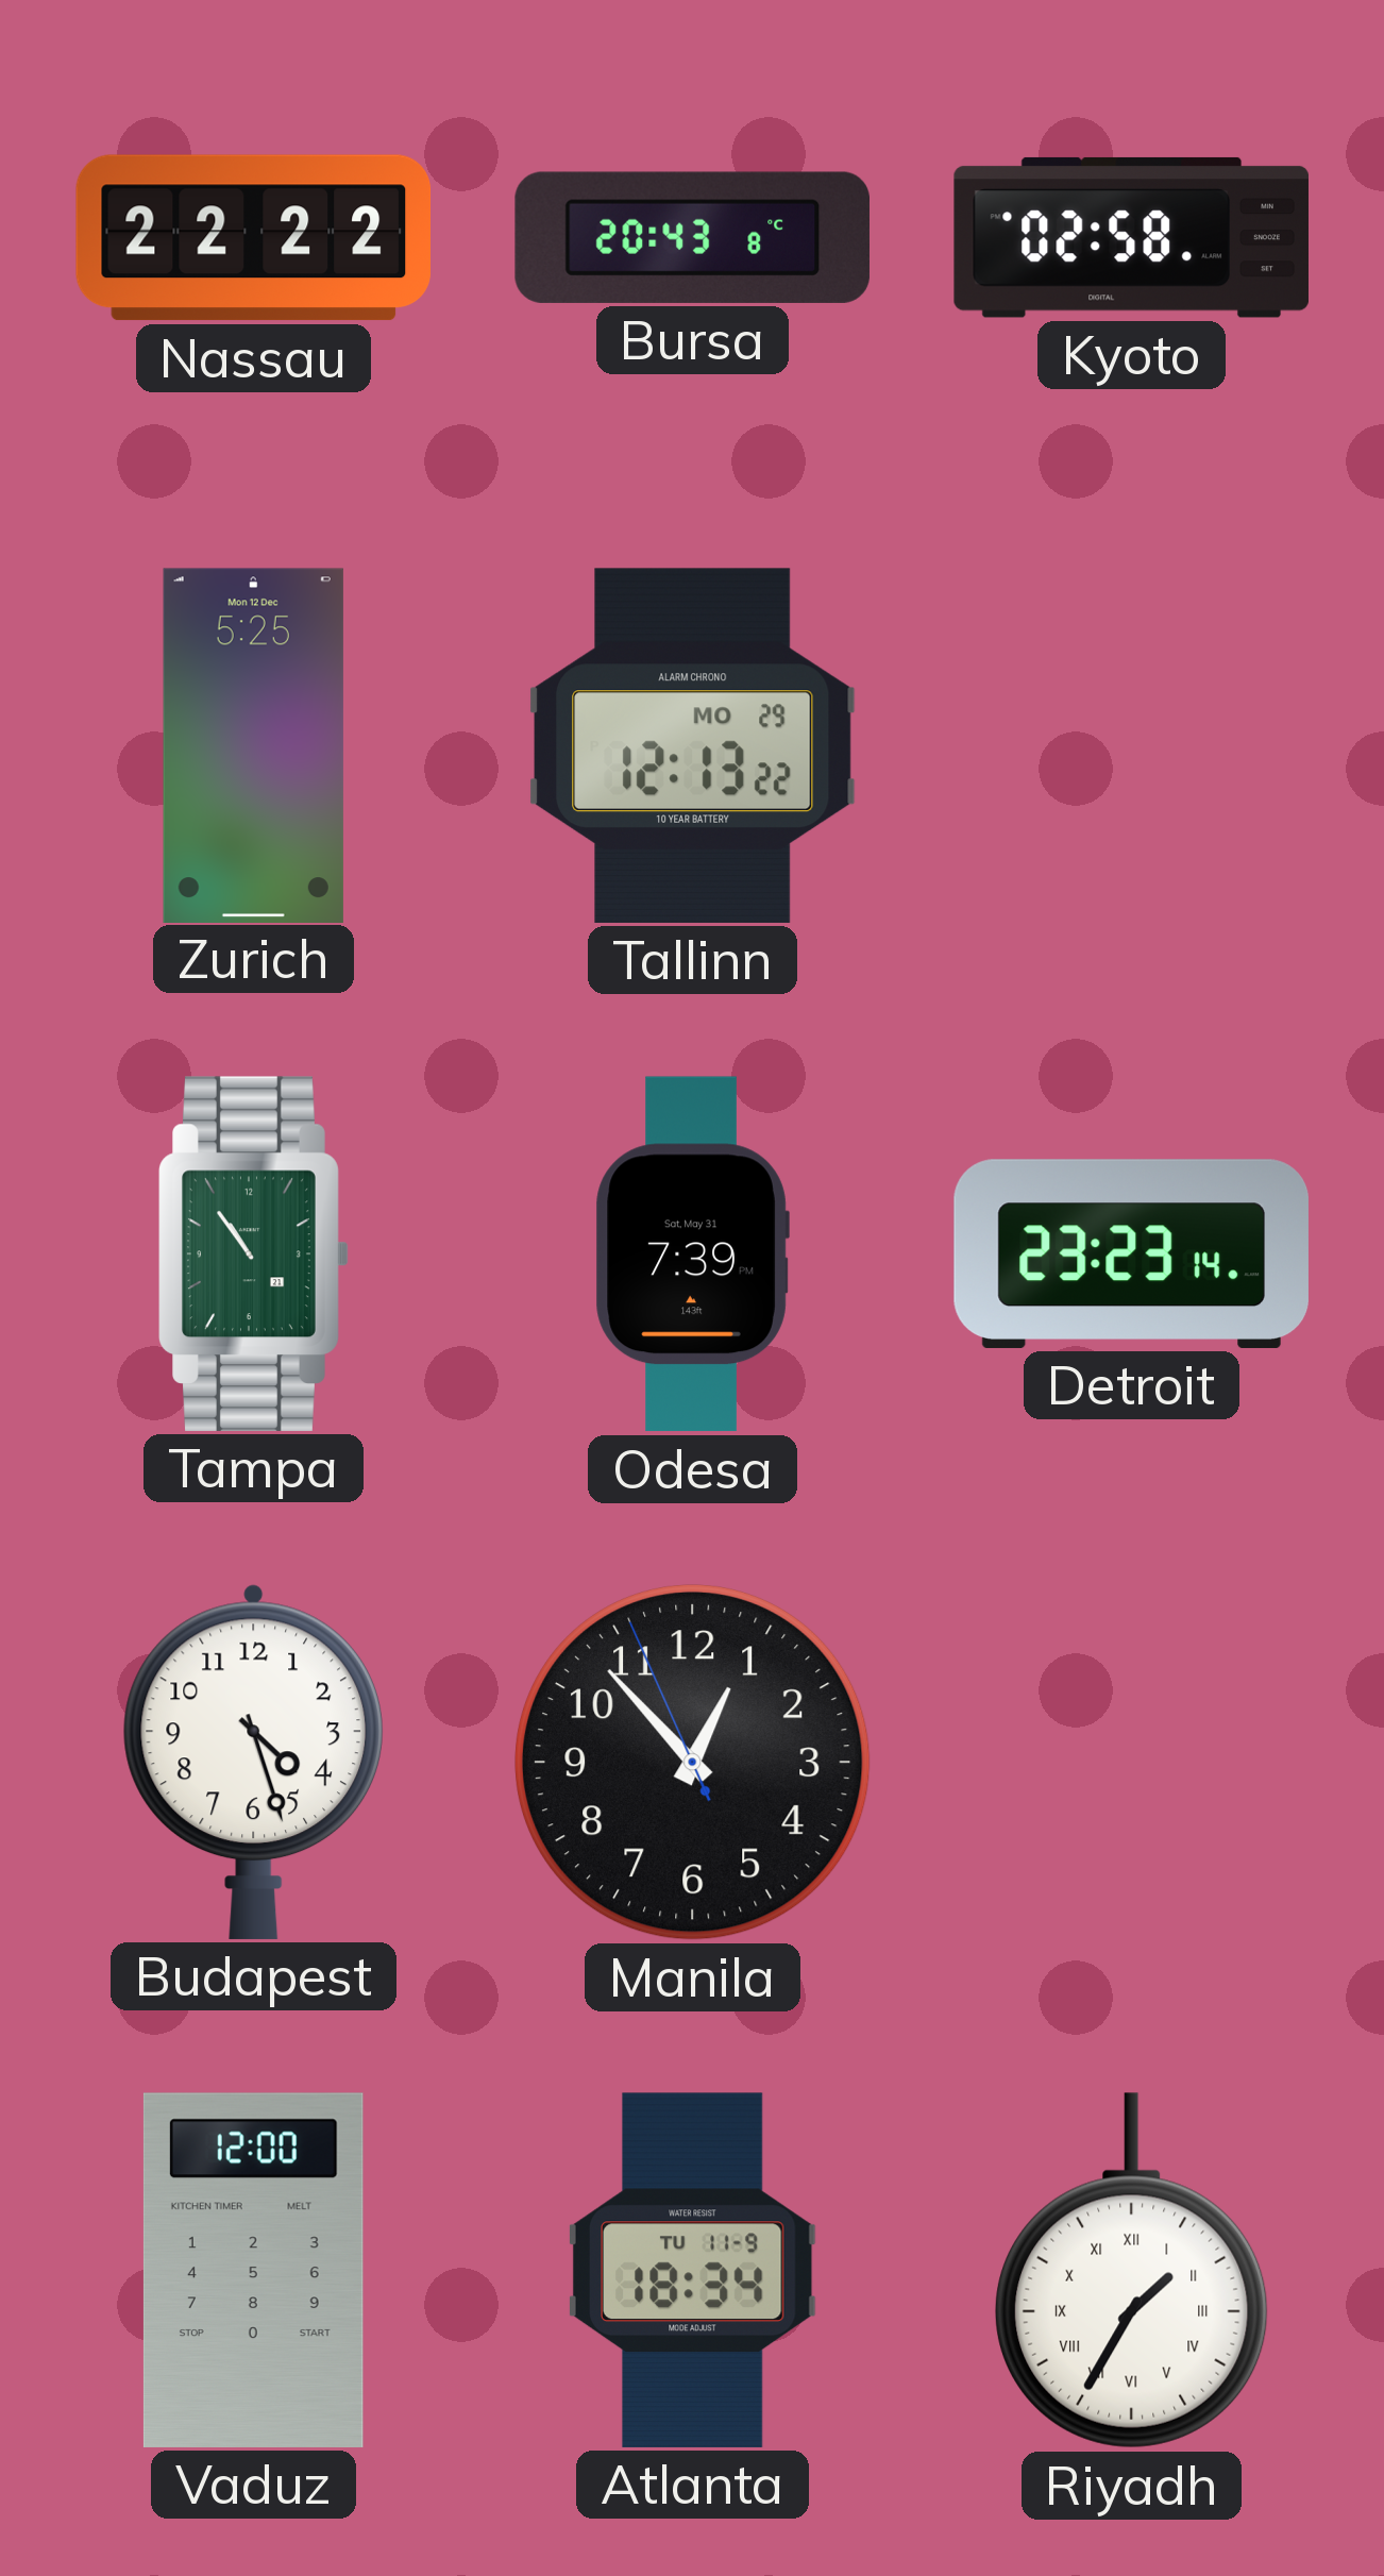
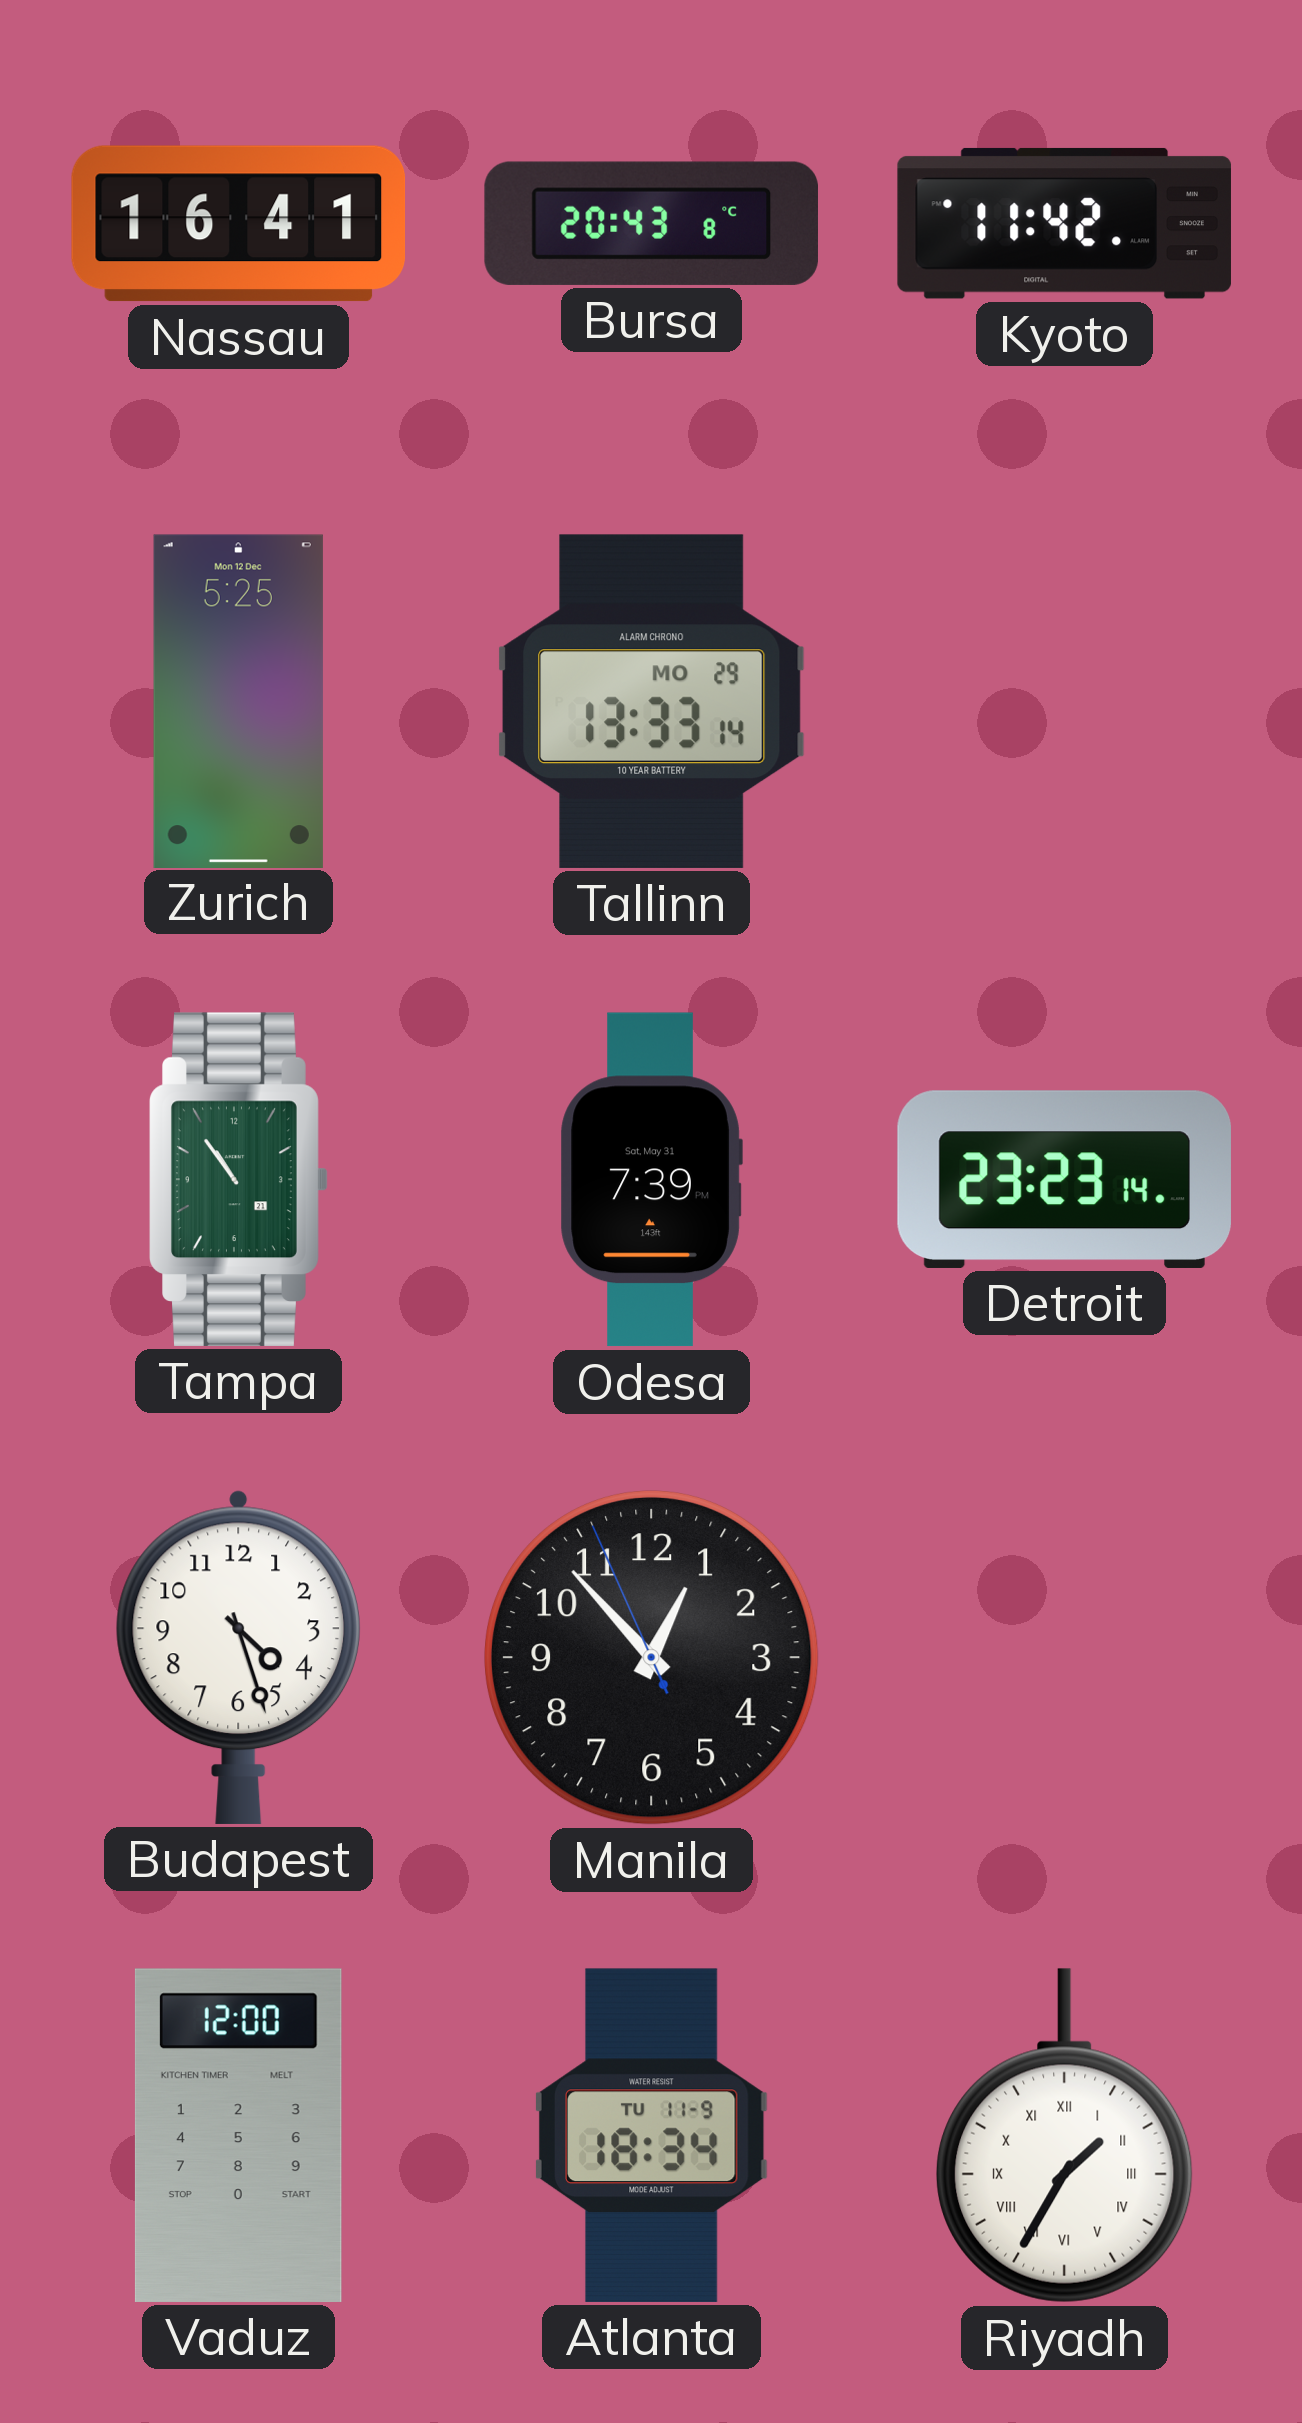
Nassau: 22:22 -> 16:41
Kyoto: 02:58 -> 11:42
Tallinn: 12:13 -> 13:33
